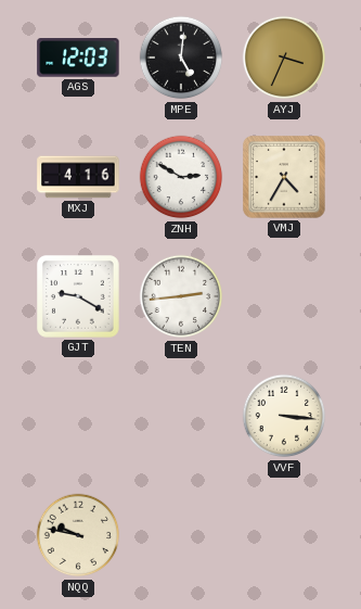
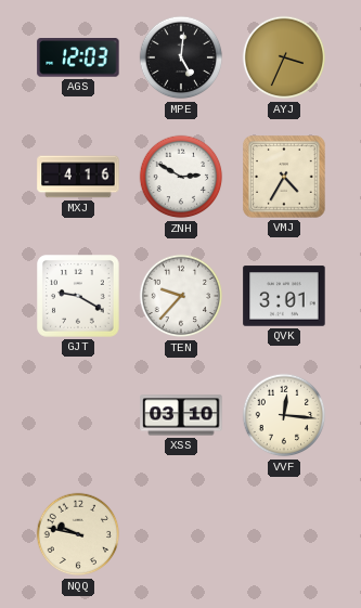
TEN: 2:44 -> 9:37
QVK: none -> 3:01
XSS: none -> 03:10
VVF: 3:16 -> 12:16
